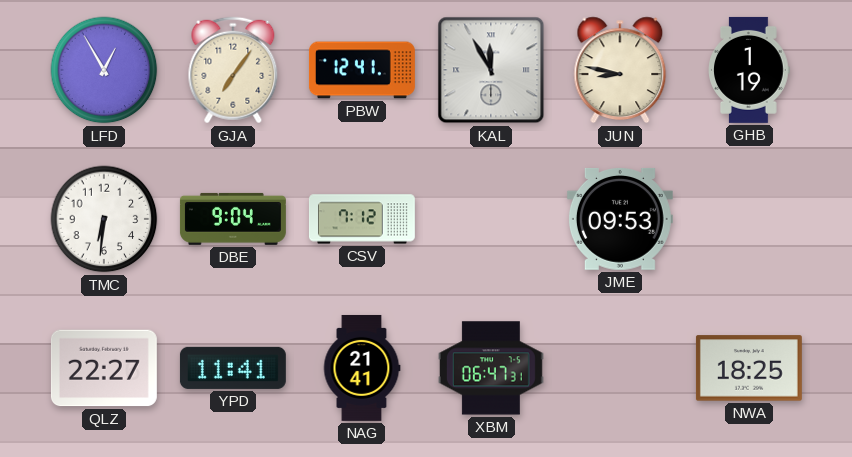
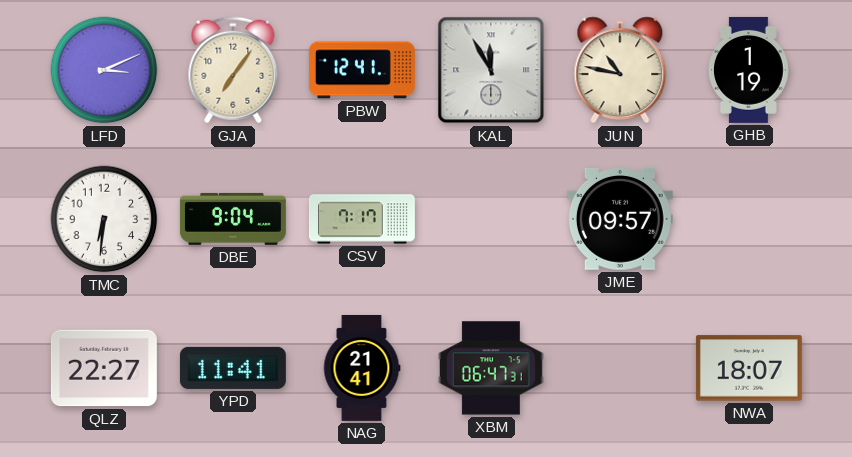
LFD: 12:55 -> 3:11
JUN: 8:47 -> 10:47
CSV: 7:12 -> 7:17
JME: 09:53 -> 09:57
NWA: 18:25 -> 18:07
